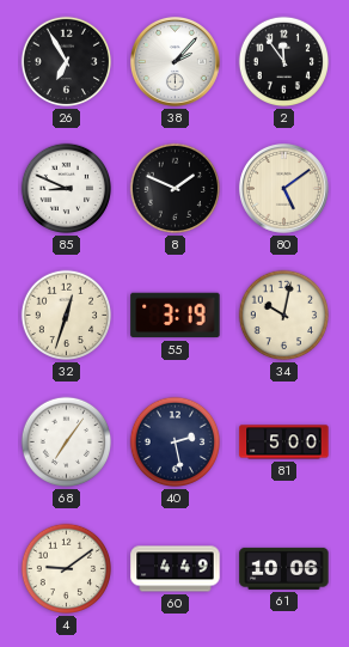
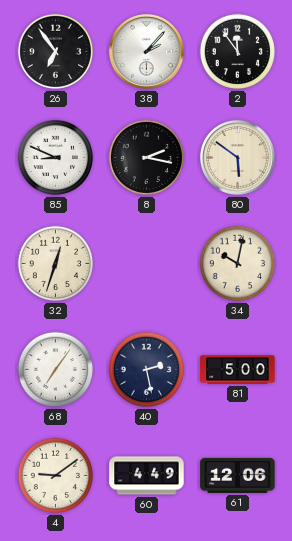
26: 6:55 -> 6:54
8: 1:49 -> 2:17
80: 5:09 -> 5:51
55: 3:19 -> none
61: 10:06 -> 12:06
